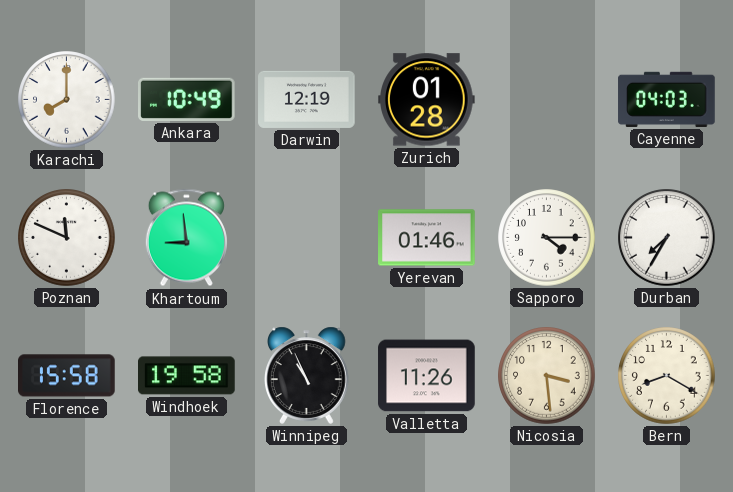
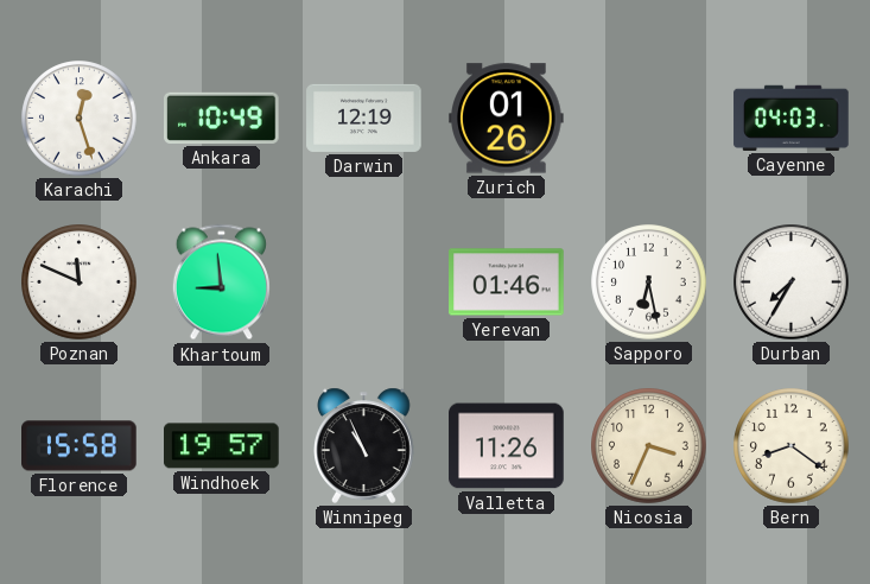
Karachi: 8:00 -> 12:27
Zurich: 01:28 -> 01:26
Sapporo: 4:15 -> 6:28
Windhoek: 19:58 -> 19:57
Nicosia: 3:29 -> 3:34
Bern: 8:20 -> 8:21
